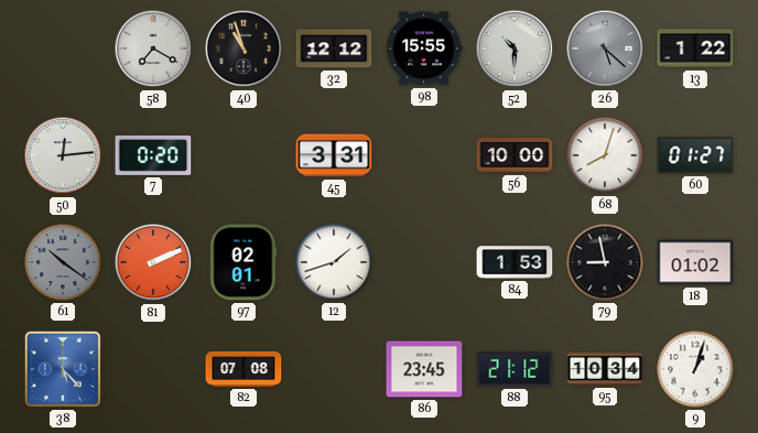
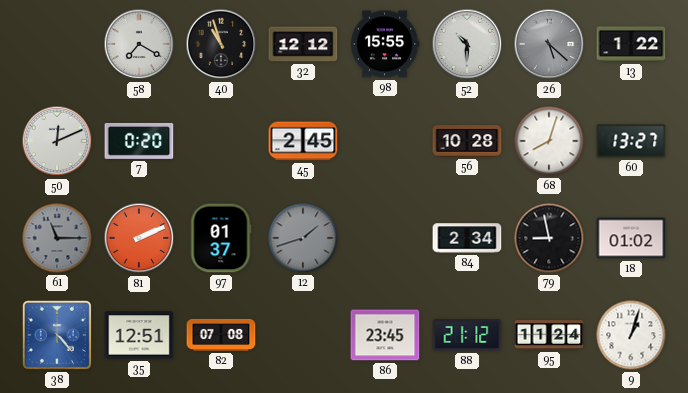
50: 12:14 -> 12:11
45: 3:31 -> 2:45
56: 10:00 -> 10:28
60: 01:27 -> 13:27
61: 10:21 -> 11:15
97: 02:01 -> 01:37
12 dial: white -> grey
84: 1:53 -> 2:34
38: 5:23 -> 4:23
35: none -> 12:51
95: 10:34 -> 11:24
